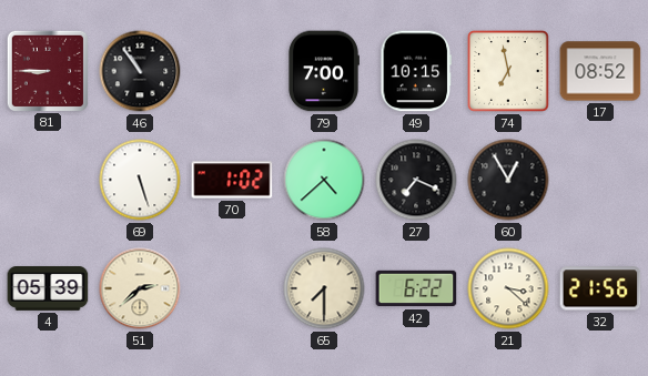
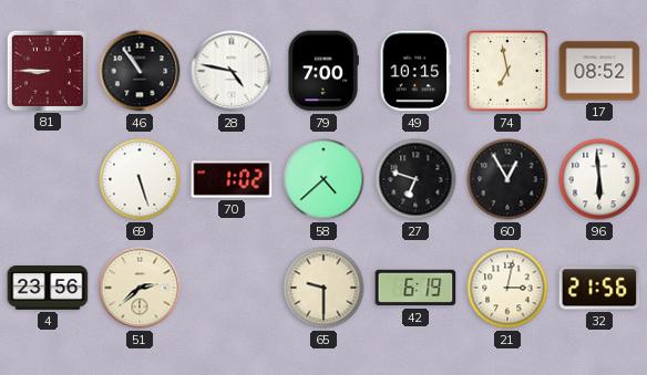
28: none -> 4:47
27: 7:19 -> 6:48
96: none -> 5:59
4: 05:39 -> 23:56
65: 7:30 -> 9:30
42: 6:22 -> 6:19
21: 3:22 -> 3:02
